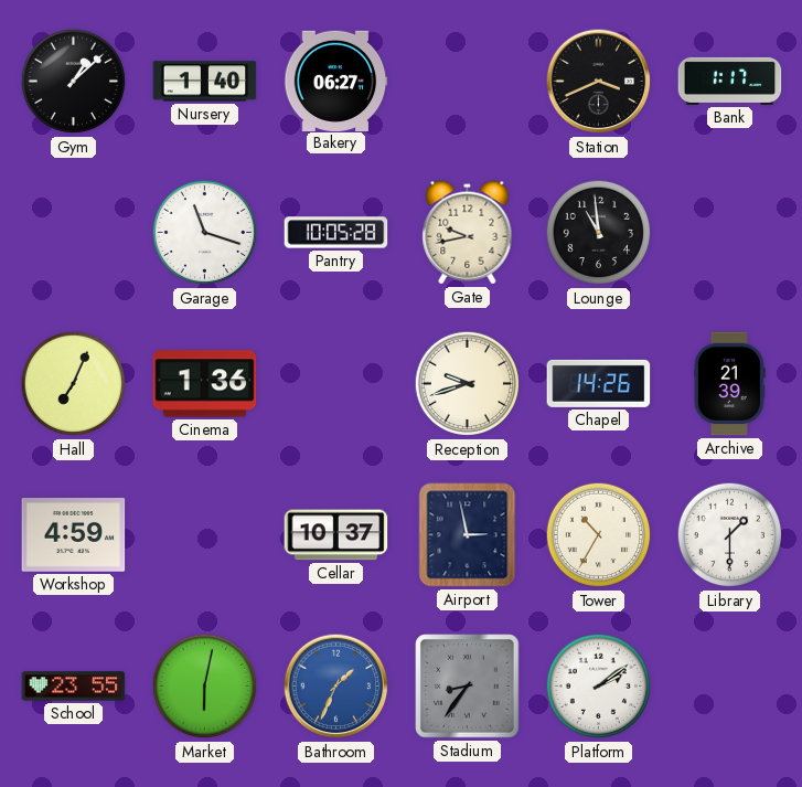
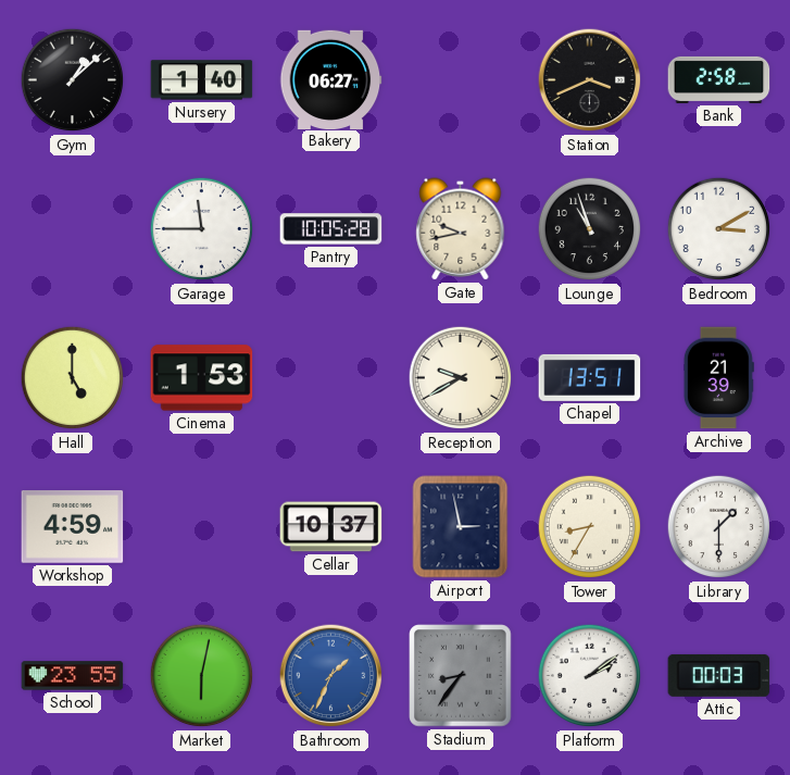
Bank: 1:17 -> 2:58
Garage: 11:18 -> 11:45
Lounge: 10:59 -> 10:57
Bedroom: none -> 3:10
Hall: 7:04 -> 5:00
Cinema: 1:36 -> 1:53
Reception: 9:42 -> 9:40
Chapel: 14:26 -> 13:51
Tower: 10:35 -> 8:35
Attic: none -> 00:03
